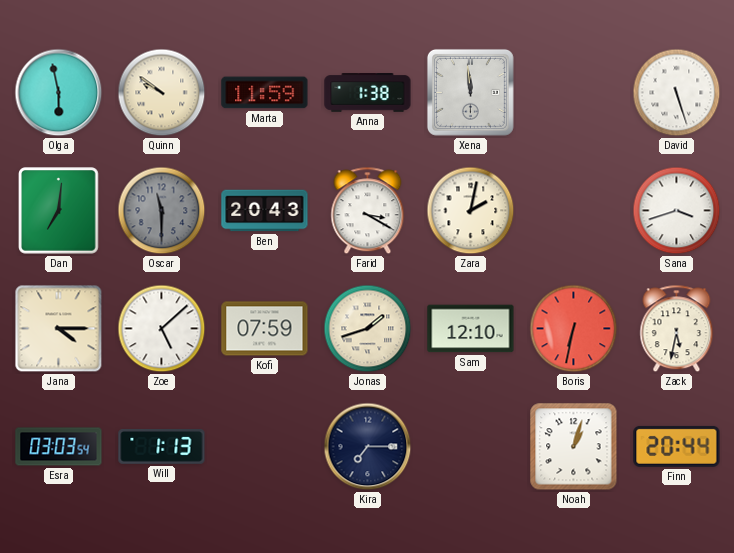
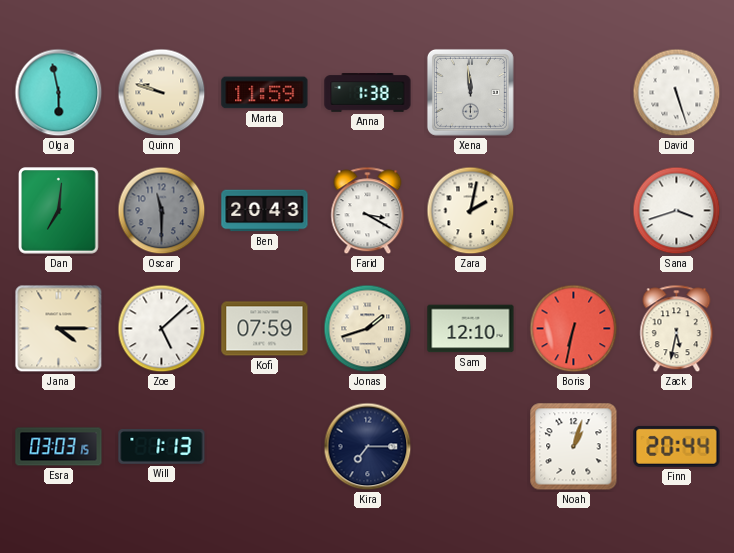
Quinn: 9:51 -> 9:48
Esra: 03:03:54 -> 03:03:15
